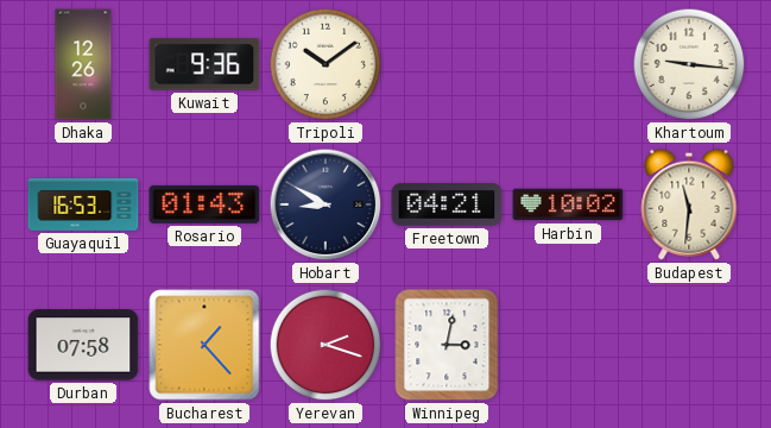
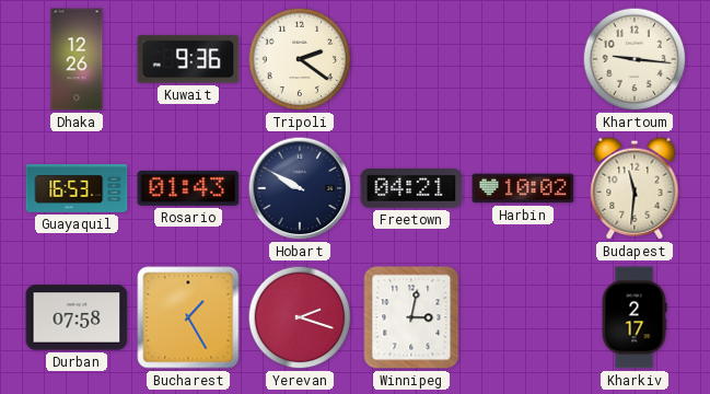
Tripoli: 10:09 -> 2:21
Hobart: 8:50 -> 9:50
Bucharest: 1:23 -> 1:25
Kharkiv: none -> 2:17
